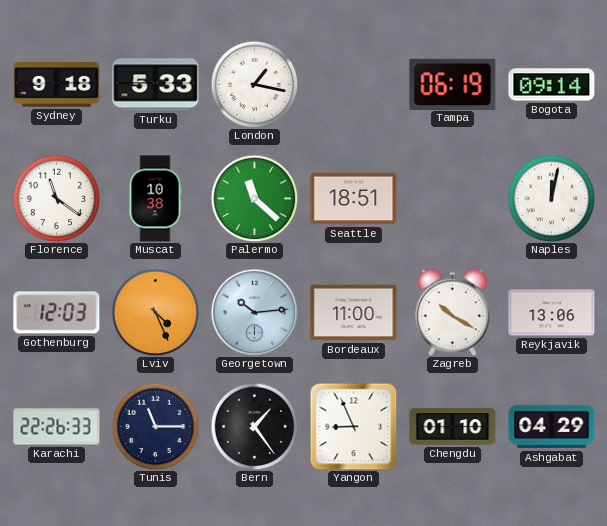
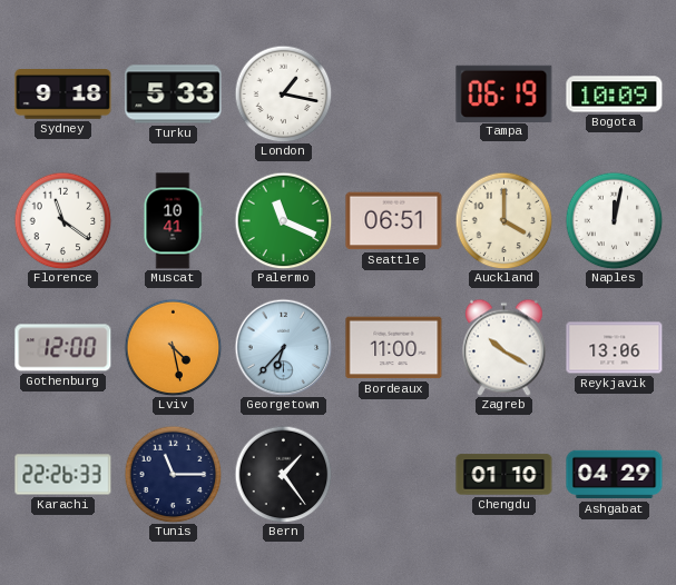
Bogota: 09:14 -> 10:09
Muscat: 10:38 -> 10:41
Palermo: 11:22 -> 11:19
Seattle: 18:51 -> 06:51
Auckland: none -> 4:00
Gothenburg: 12:03 -> 12:00
Lviv: 4:26 -> 4:28
Georgetown: 10:14 -> 6:37
Yangon: 8:56 -> none
